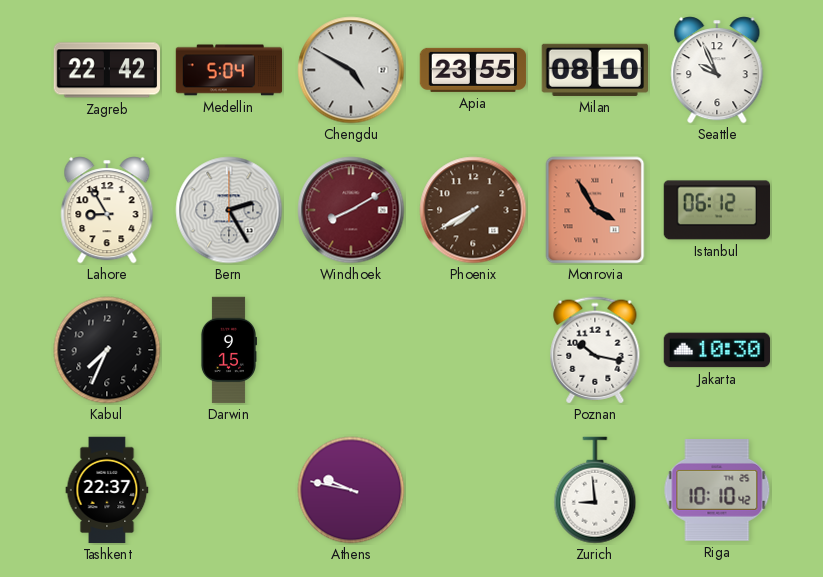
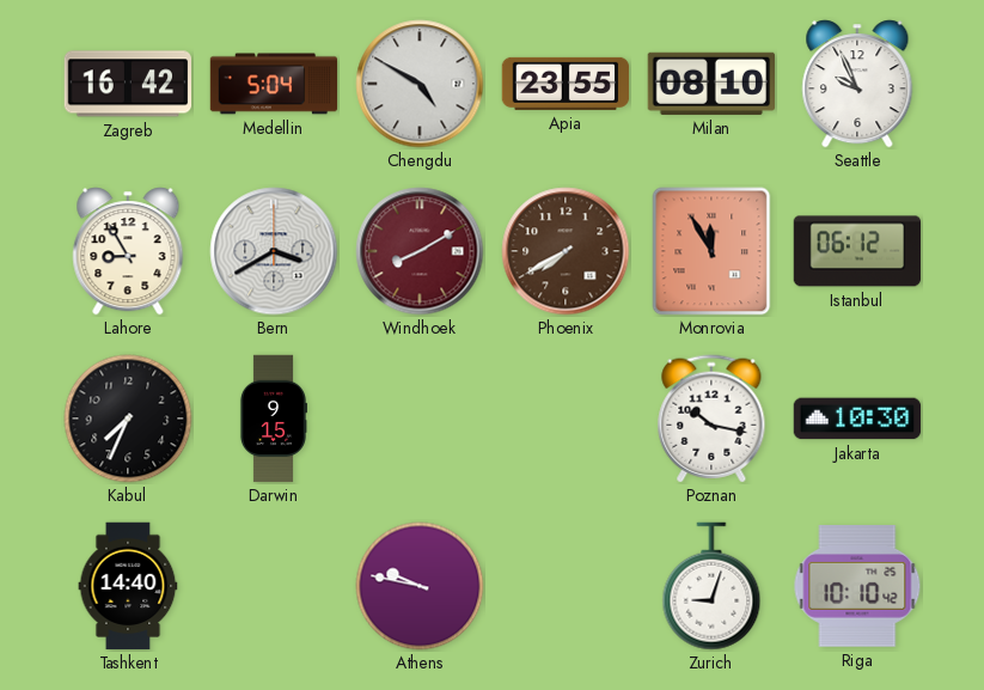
Zagreb: 22:42 -> 16:42
Bern: 2:25 -> 3:40
Monrovia: 3:55 -> 11:55
Tashkent: 22:37 -> 14:40
Zurich: 8:59 -> 9:03
